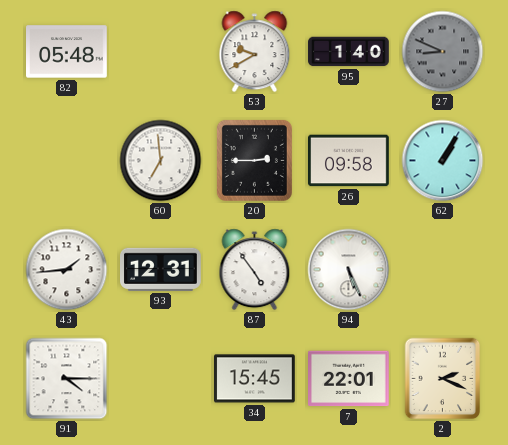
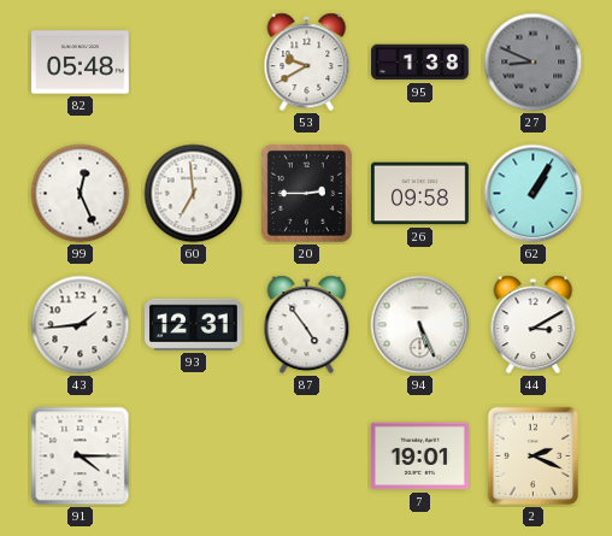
95: 1:40 -> 1:38
99: none -> 12:26
44: none -> 3:10
34: 15:45 -> none
7: 22:01 -> 19:01
